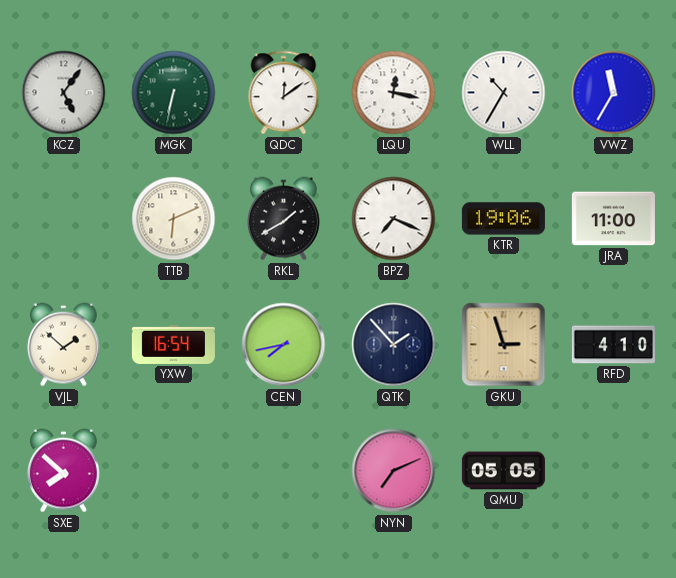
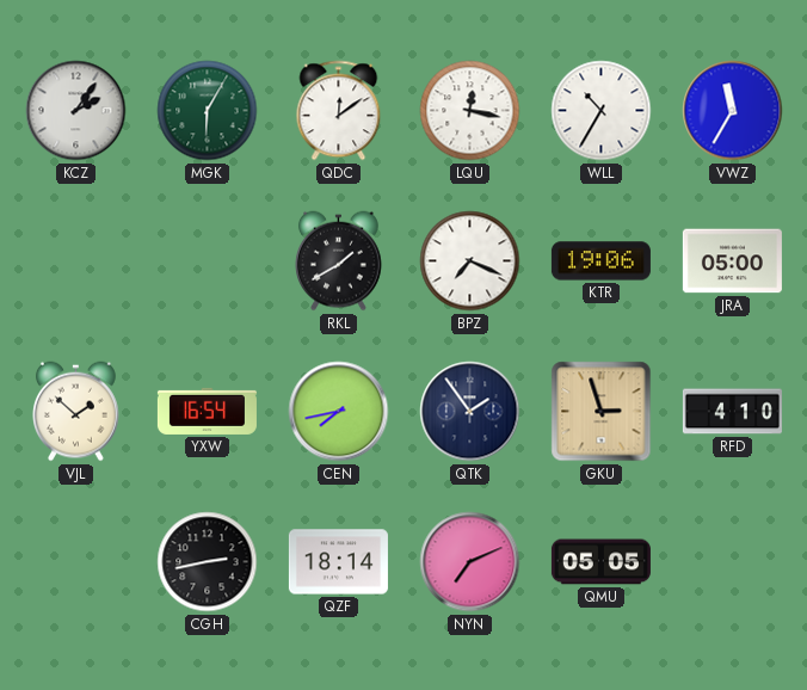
KCZ: 5:06 -> 2:06
MGK: 6:32 -> 6:05
TTB: 6:11 -> none
JRA: 11:00 -> 05:00
QTK: 1:53 -> 1:54
SXE: 7:52 -> none
CGH: none -> 2:43
QZF: none -> 18:14
